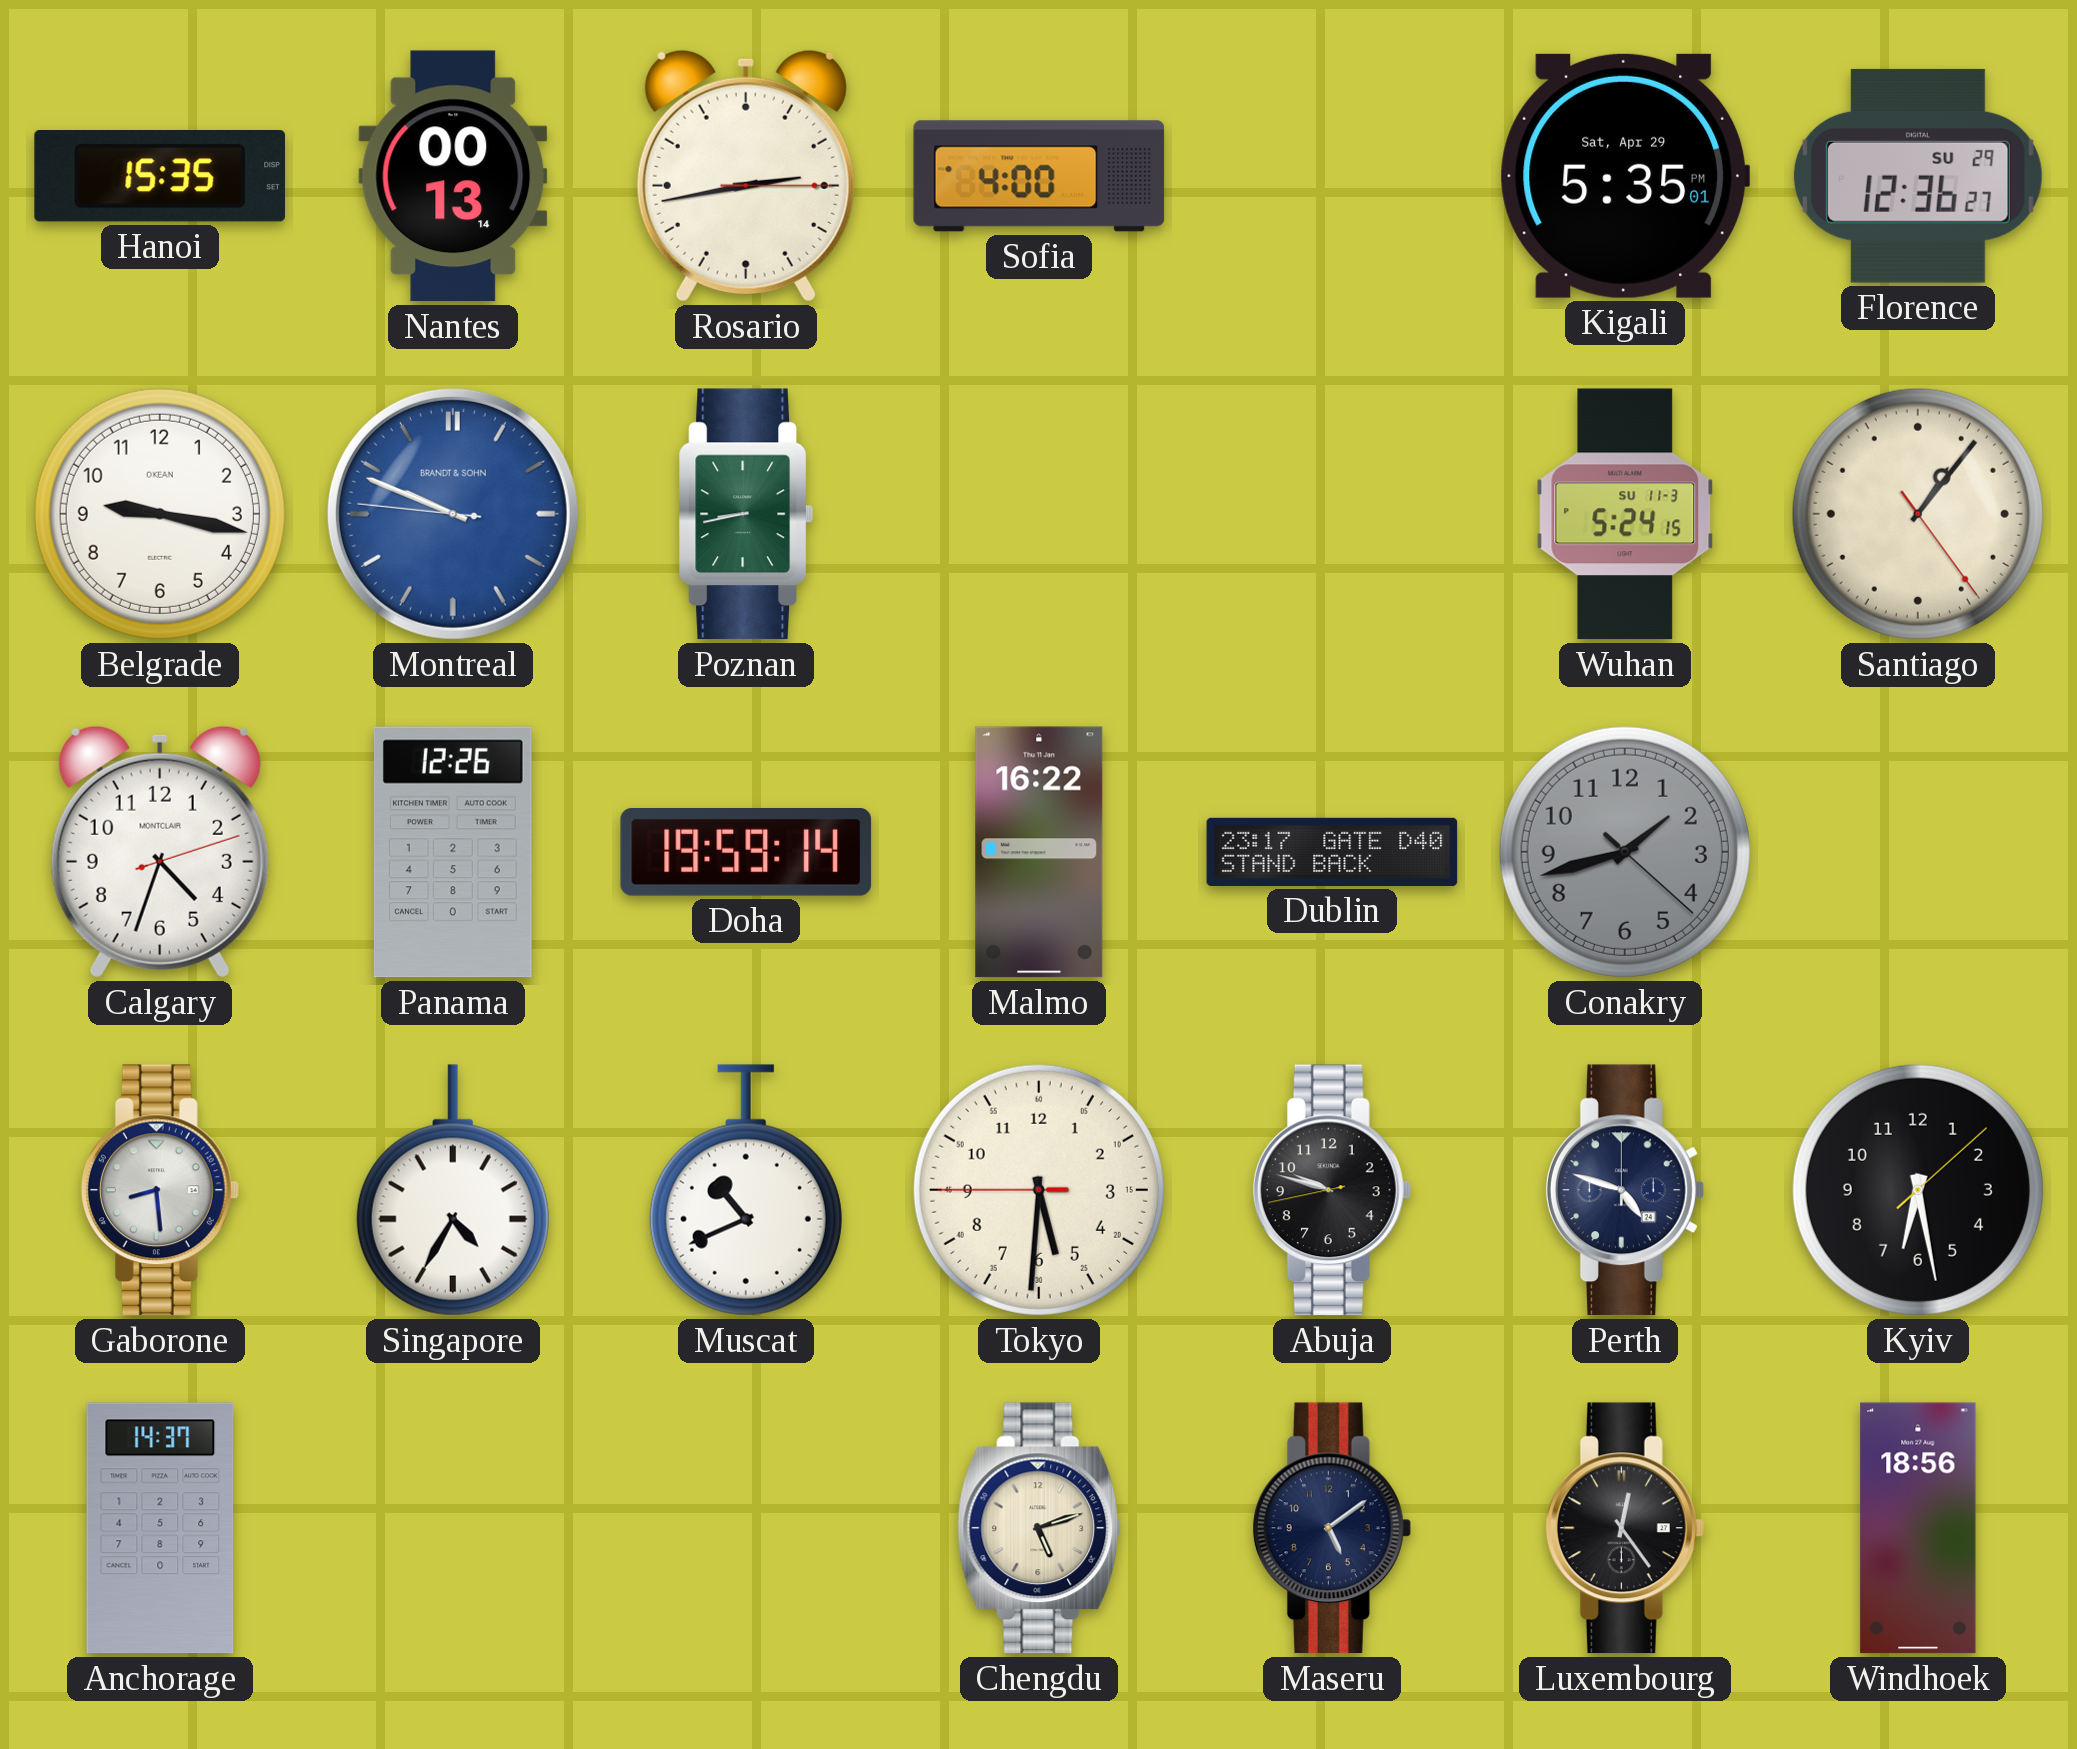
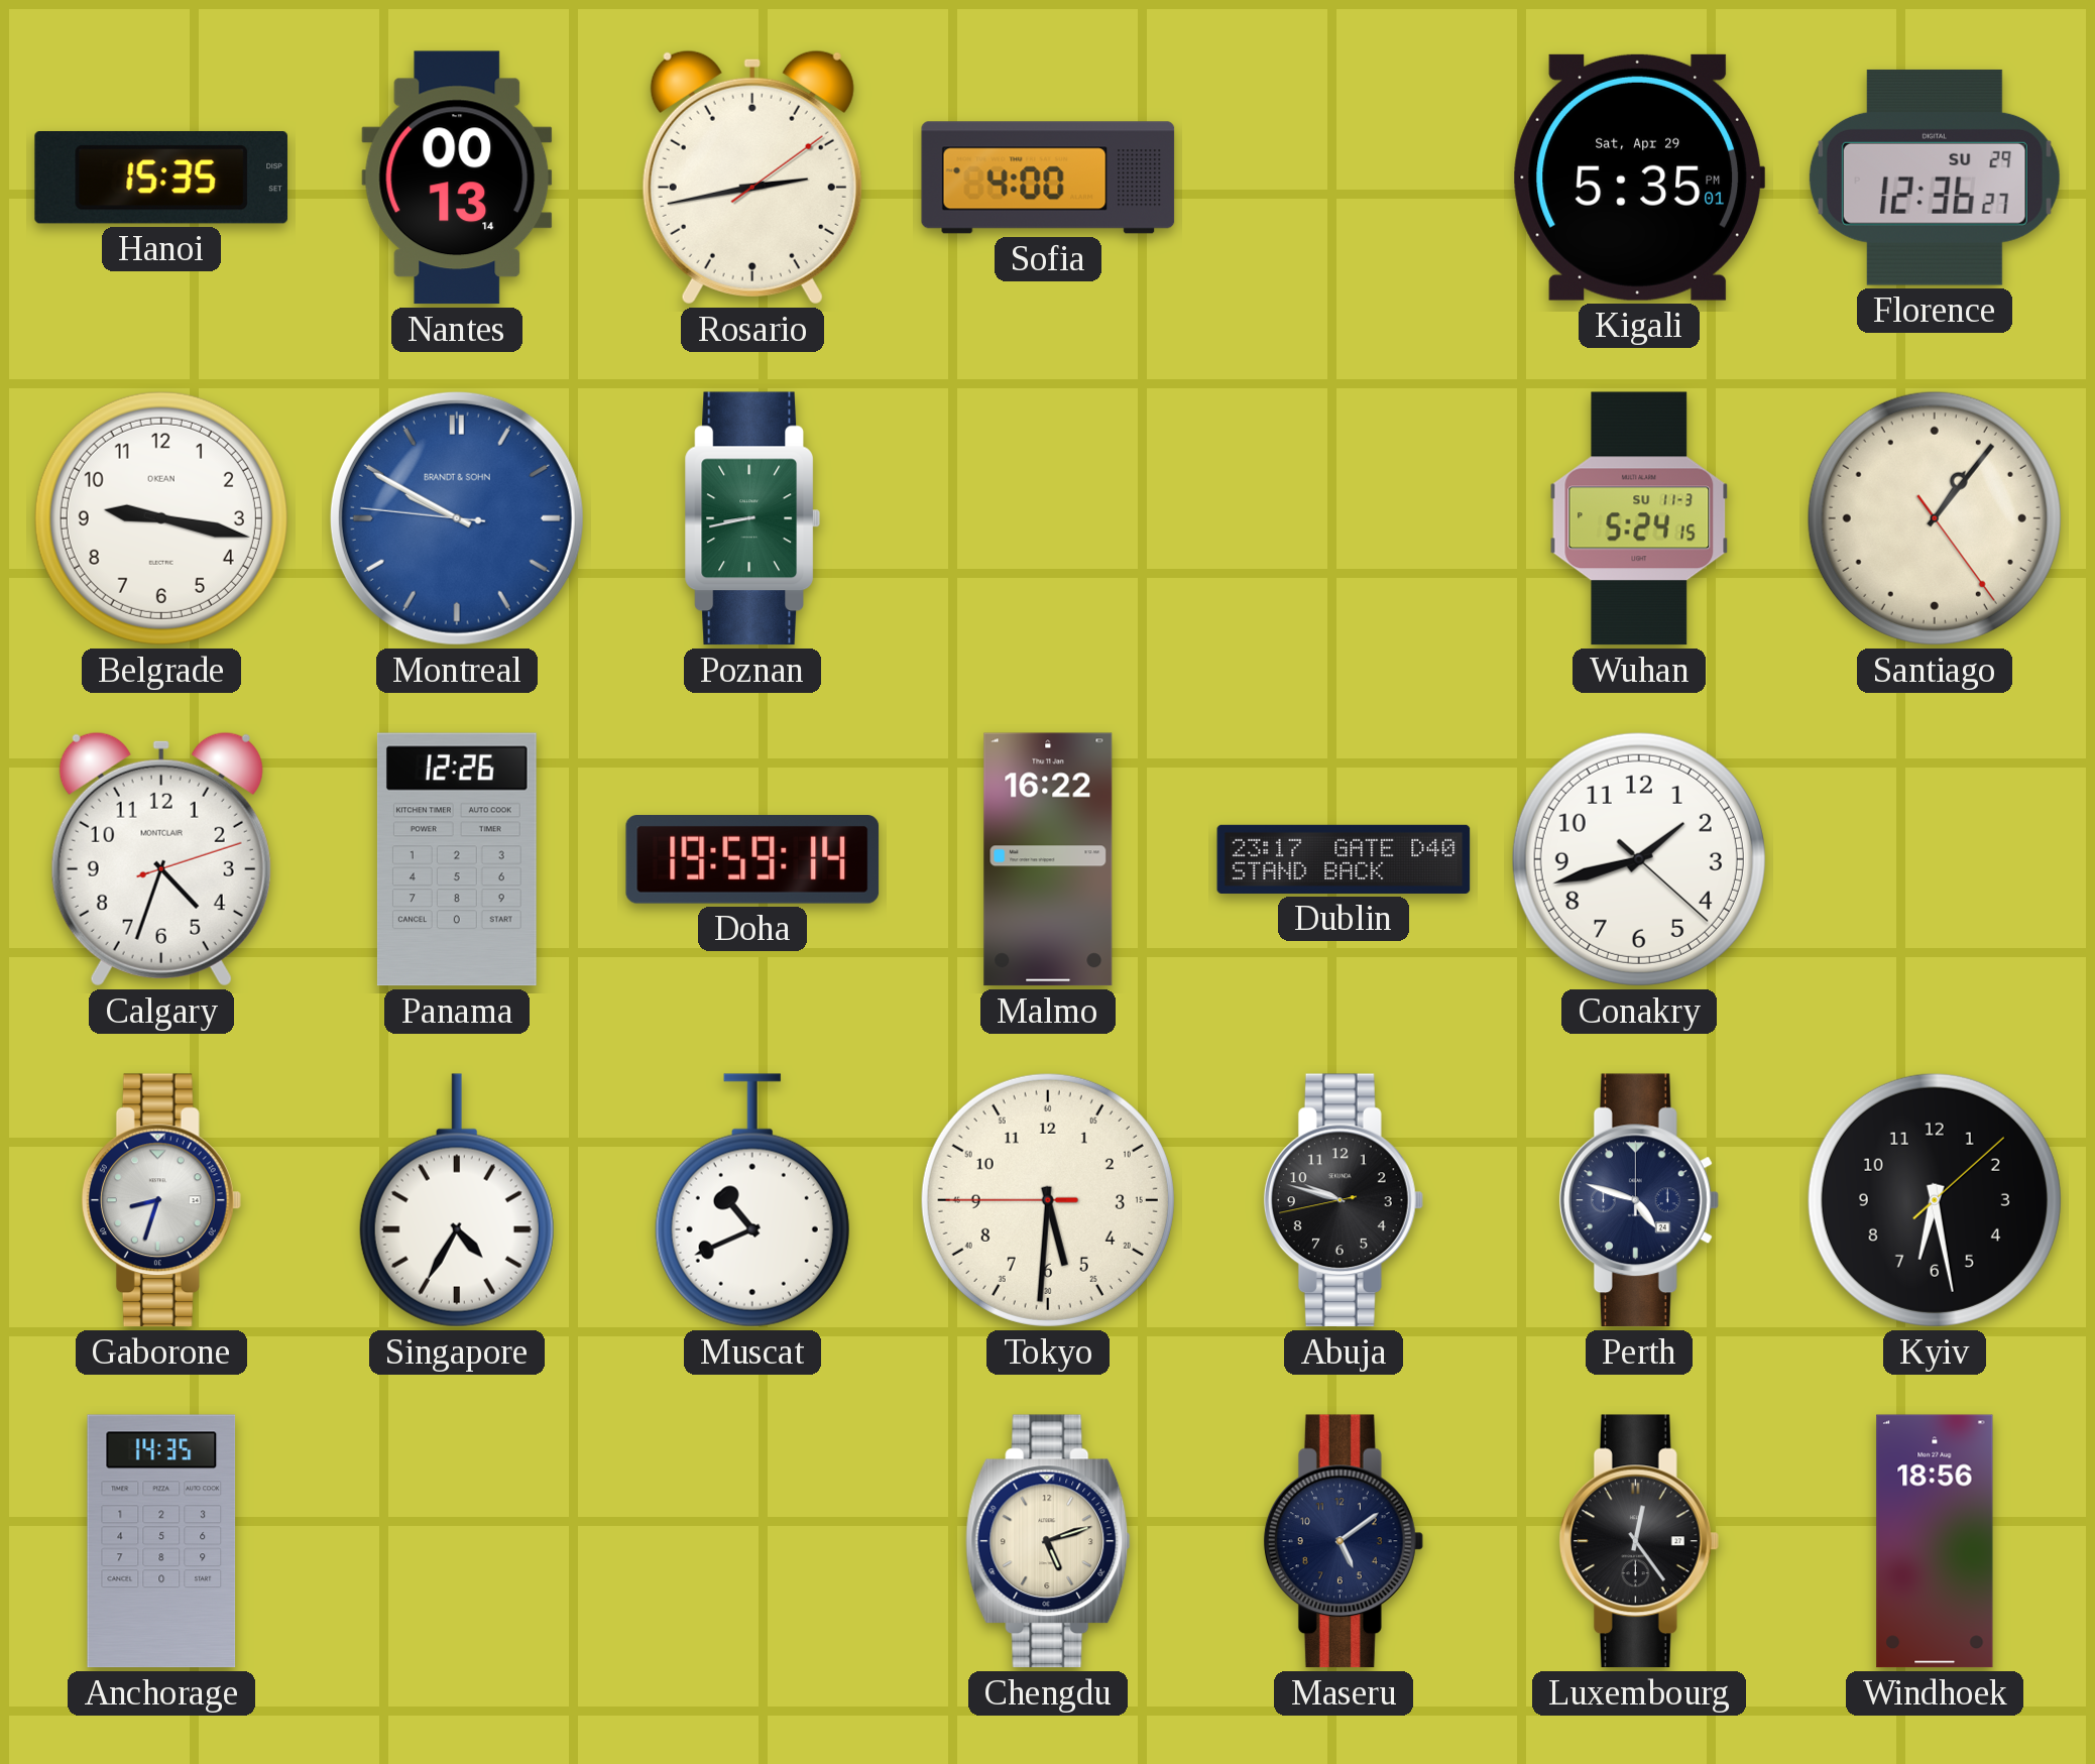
Rosario: 2:43:15 -> 2:43:09
Montreal: 9:48 -> 9:49
Conakry dial: grey -> white
Gaborone: 8:29 -> 8:33
Anchorage: 14:37 -> 14:35
